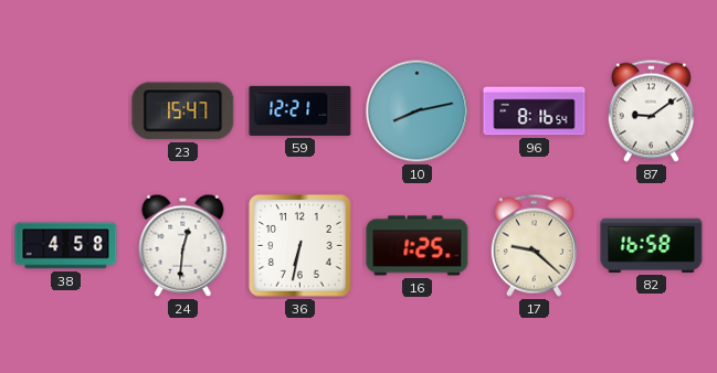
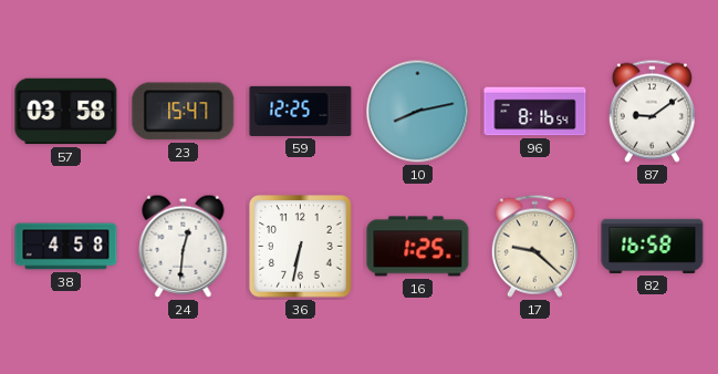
57: none -> 03:58
59: 12:21 -> 12:25
